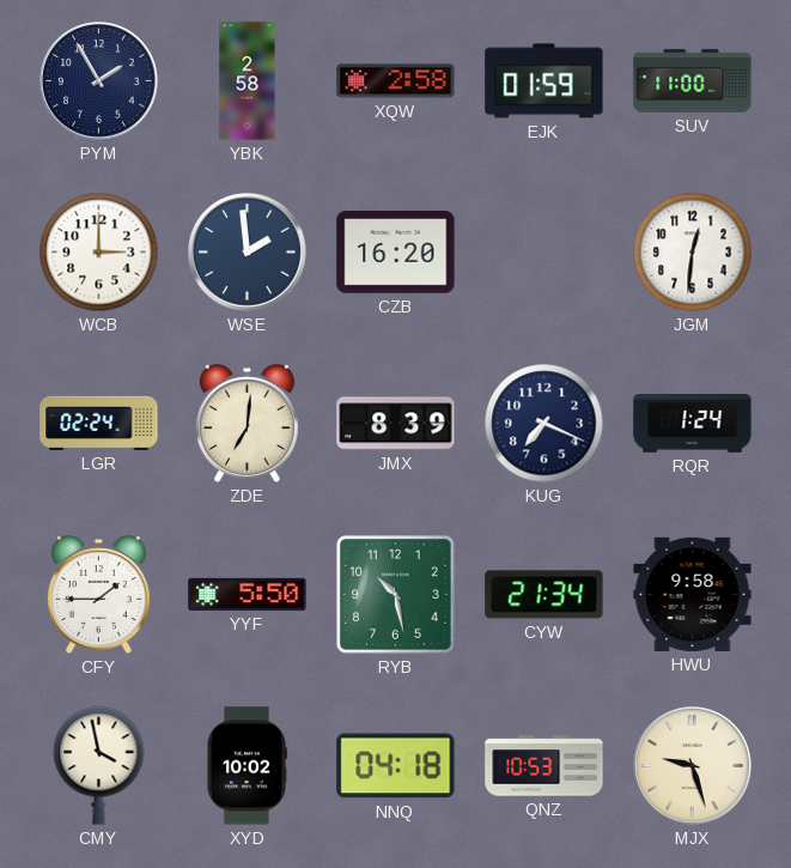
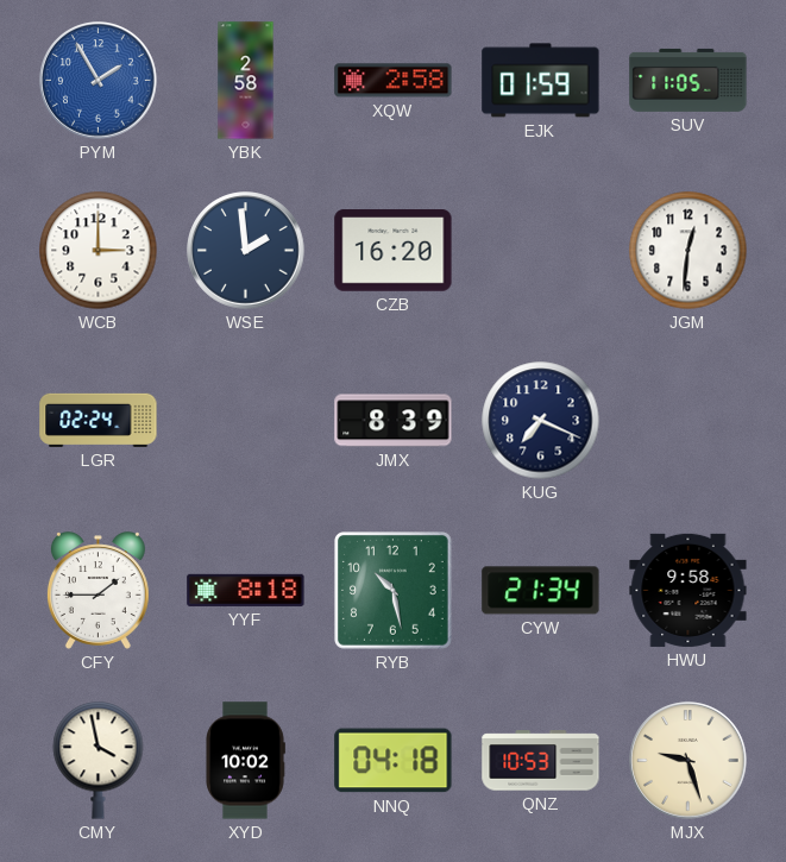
PYM dial: navy -> blue
SUV: 11:00 -> 11:05
ZDE: 7:01 -> none
RQR: 1:24 -> none
YYF: 5:50 -> 8:18
